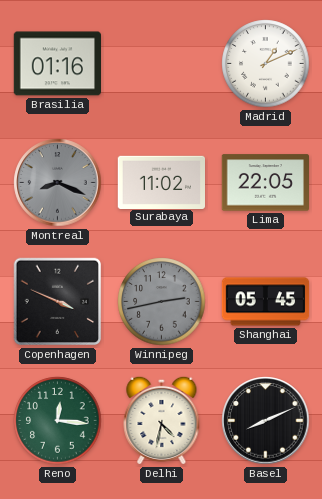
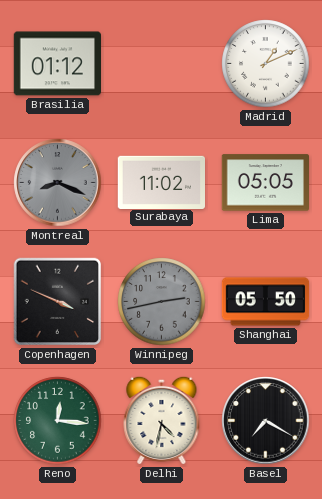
Brasilia: 01:16 -> 01:12
Lima: 22:05 -> 05:05
Shanghai: 05:45 -> 05:50
Basel: 8:11 -> 7:20
